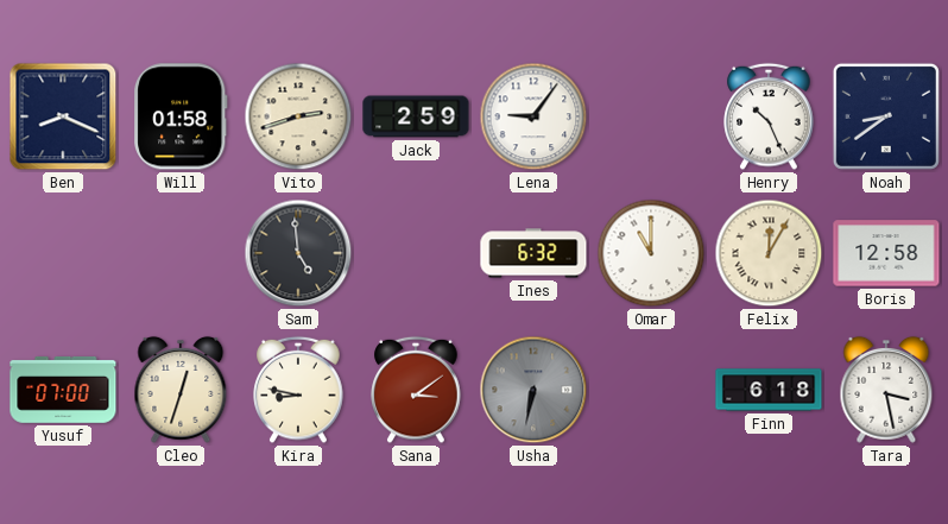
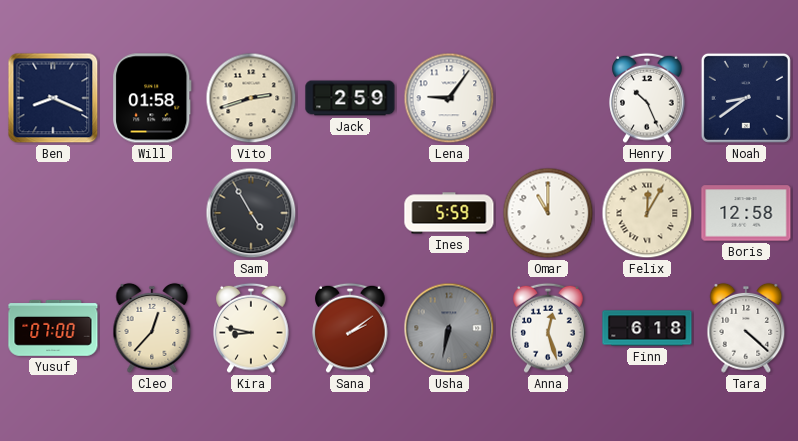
Sam: 4:59 -> 4:55
Ines: 6:32 -> 5:59
Cleo: 12:33 -> 12:37
Sana: 3:09 -> 2:09
Anna: none -> 12:27
Tara: 3:28 -> 4:22
